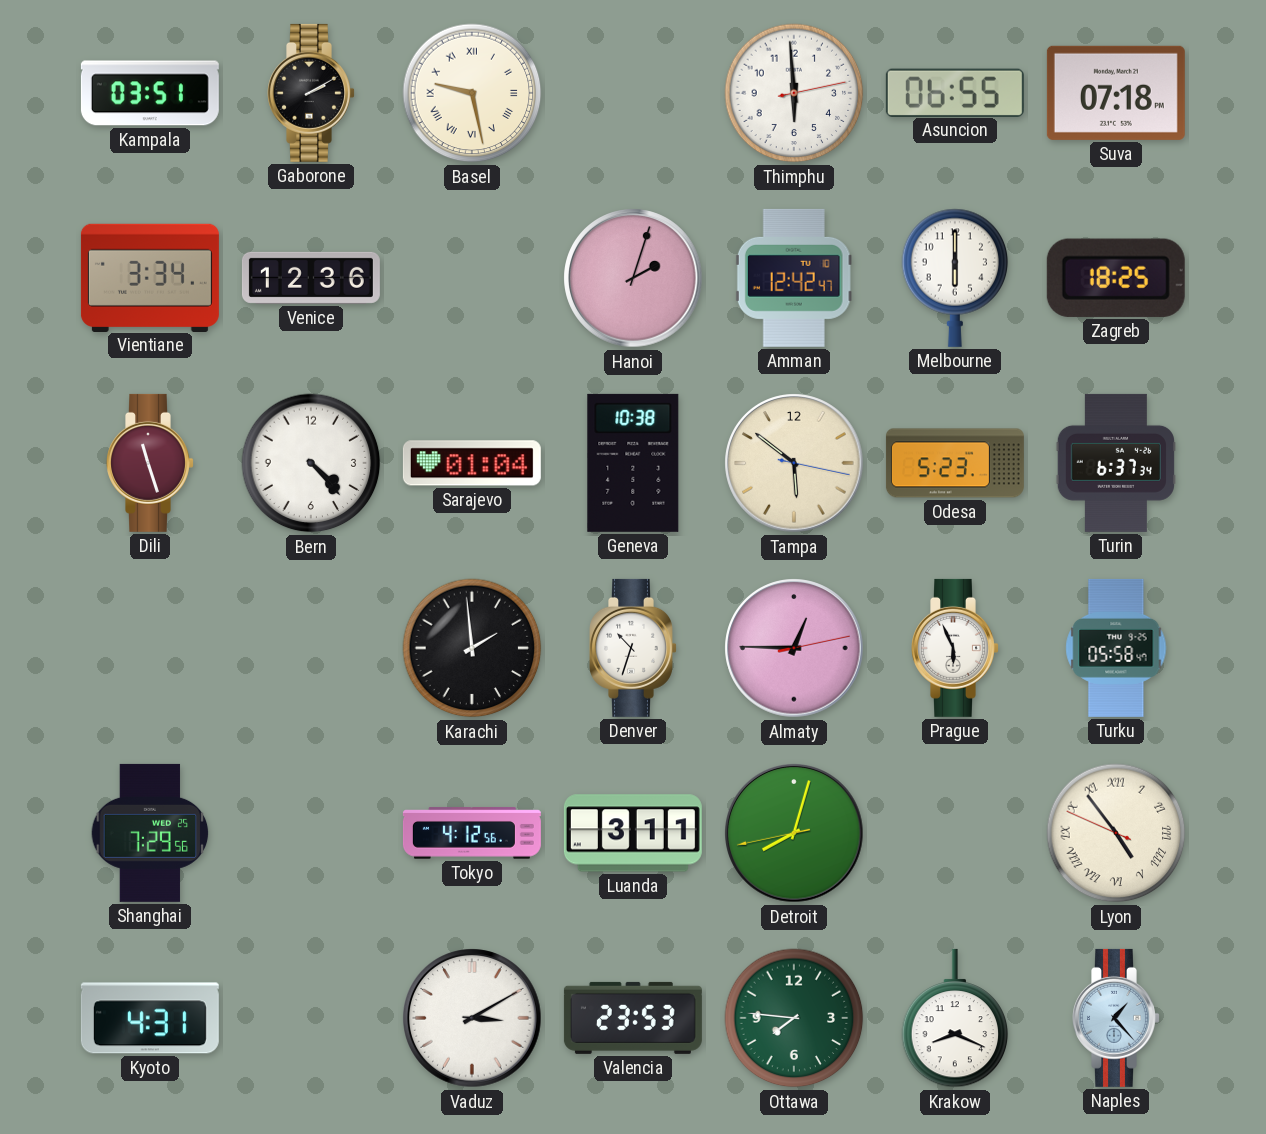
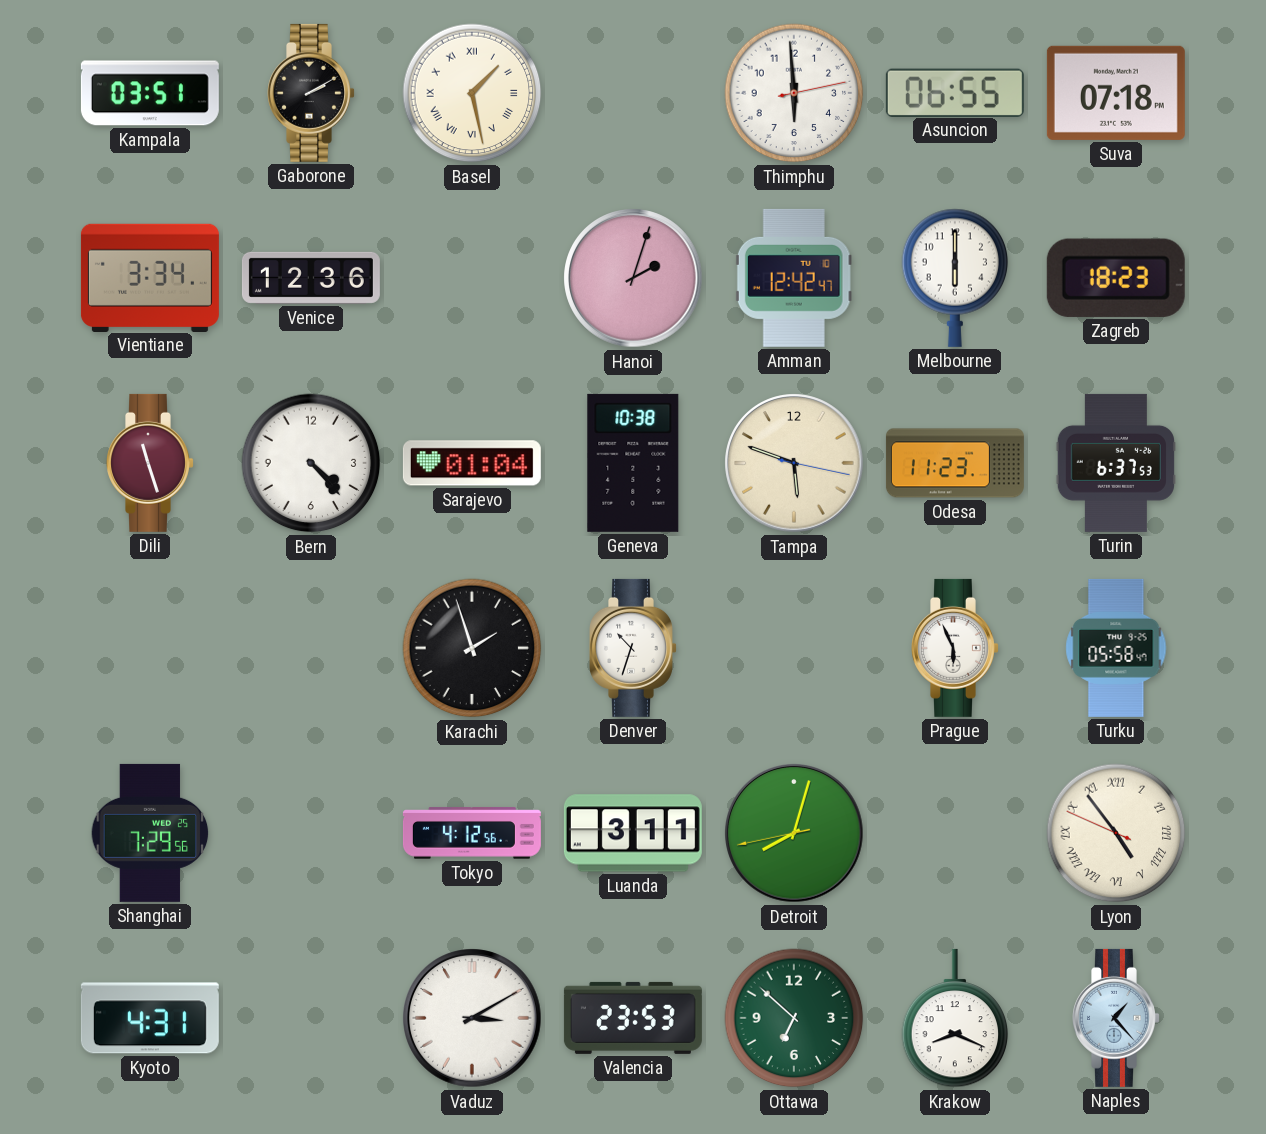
Basel: 9:28 -> 1:28
Zagreb: 18:25 -> 18:23
Tampa: 5:51 -> 5:48
Odesa: 5:23 -> 11:23
Turin: 6:37:34 -> 6:37:53
Karachi: 1:59 -> 1:57
Almaty: 12:45 -> none
Ottawa: 7:46 -> 6:52
